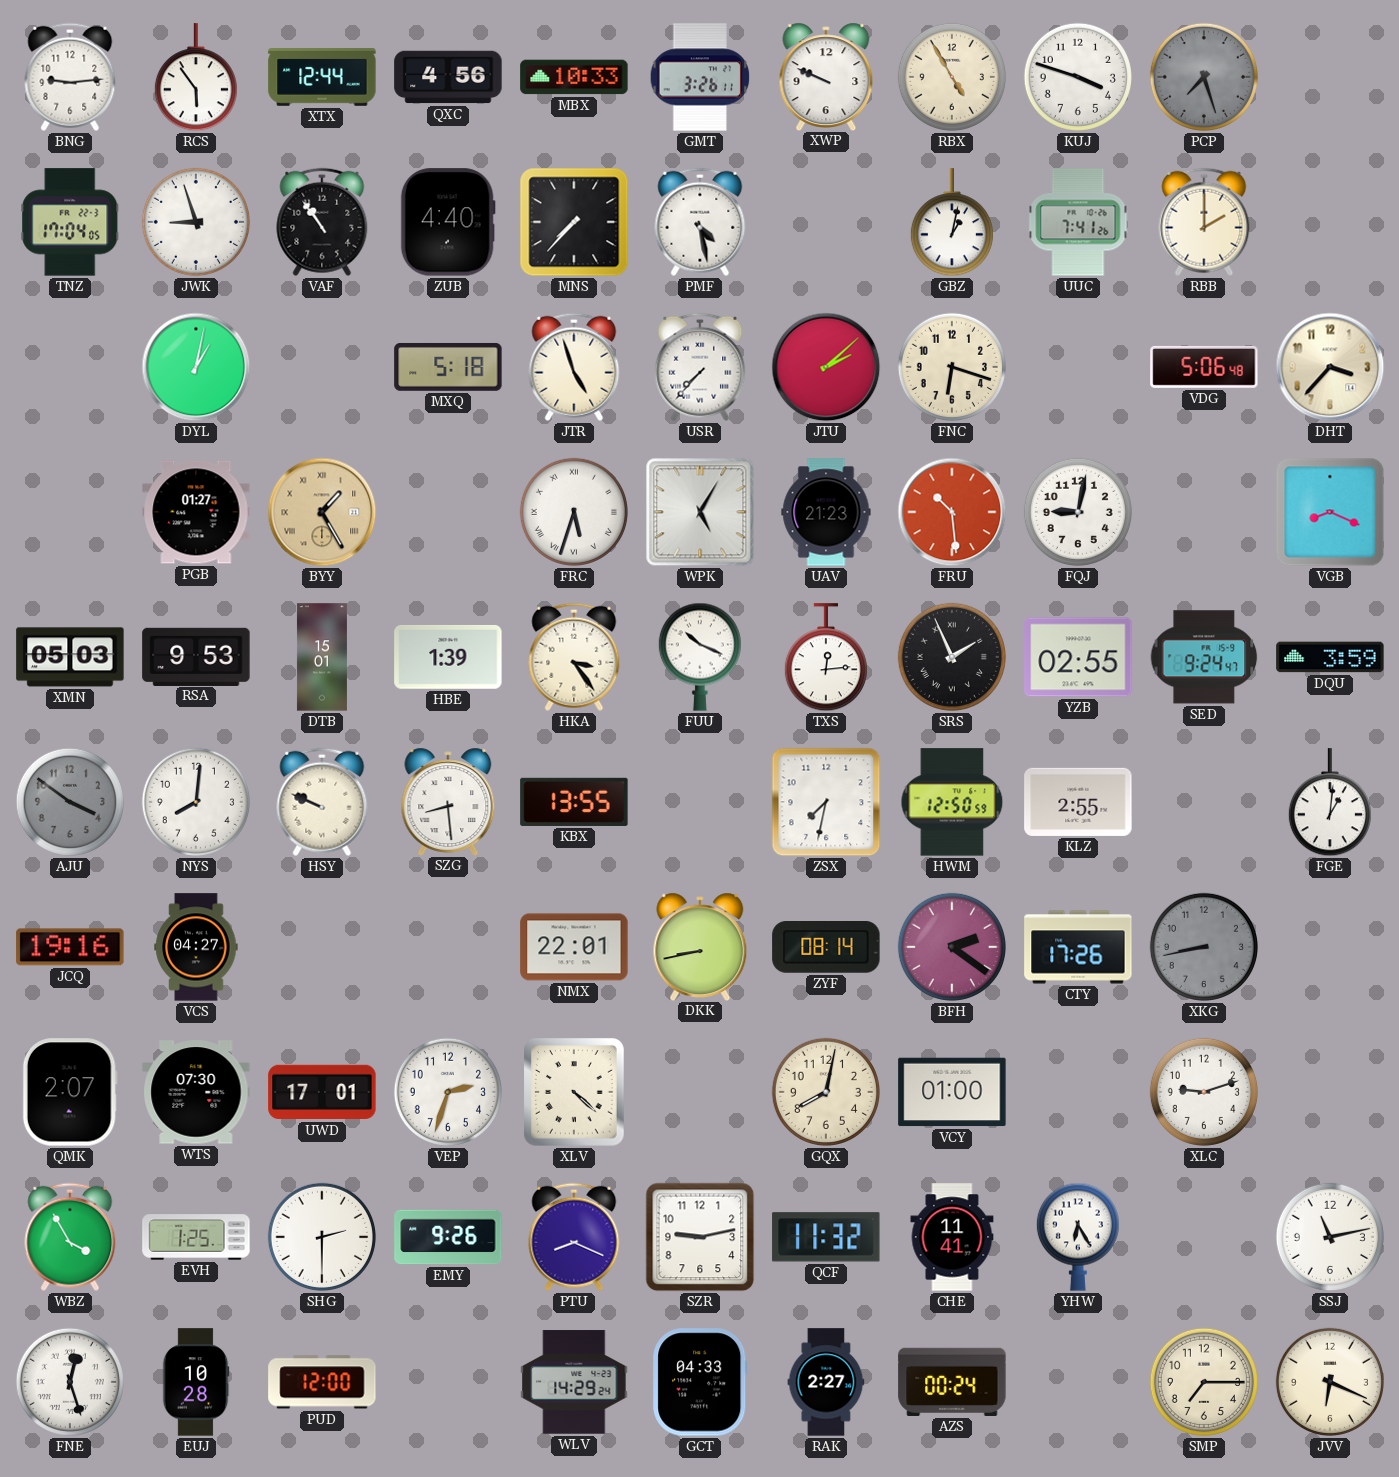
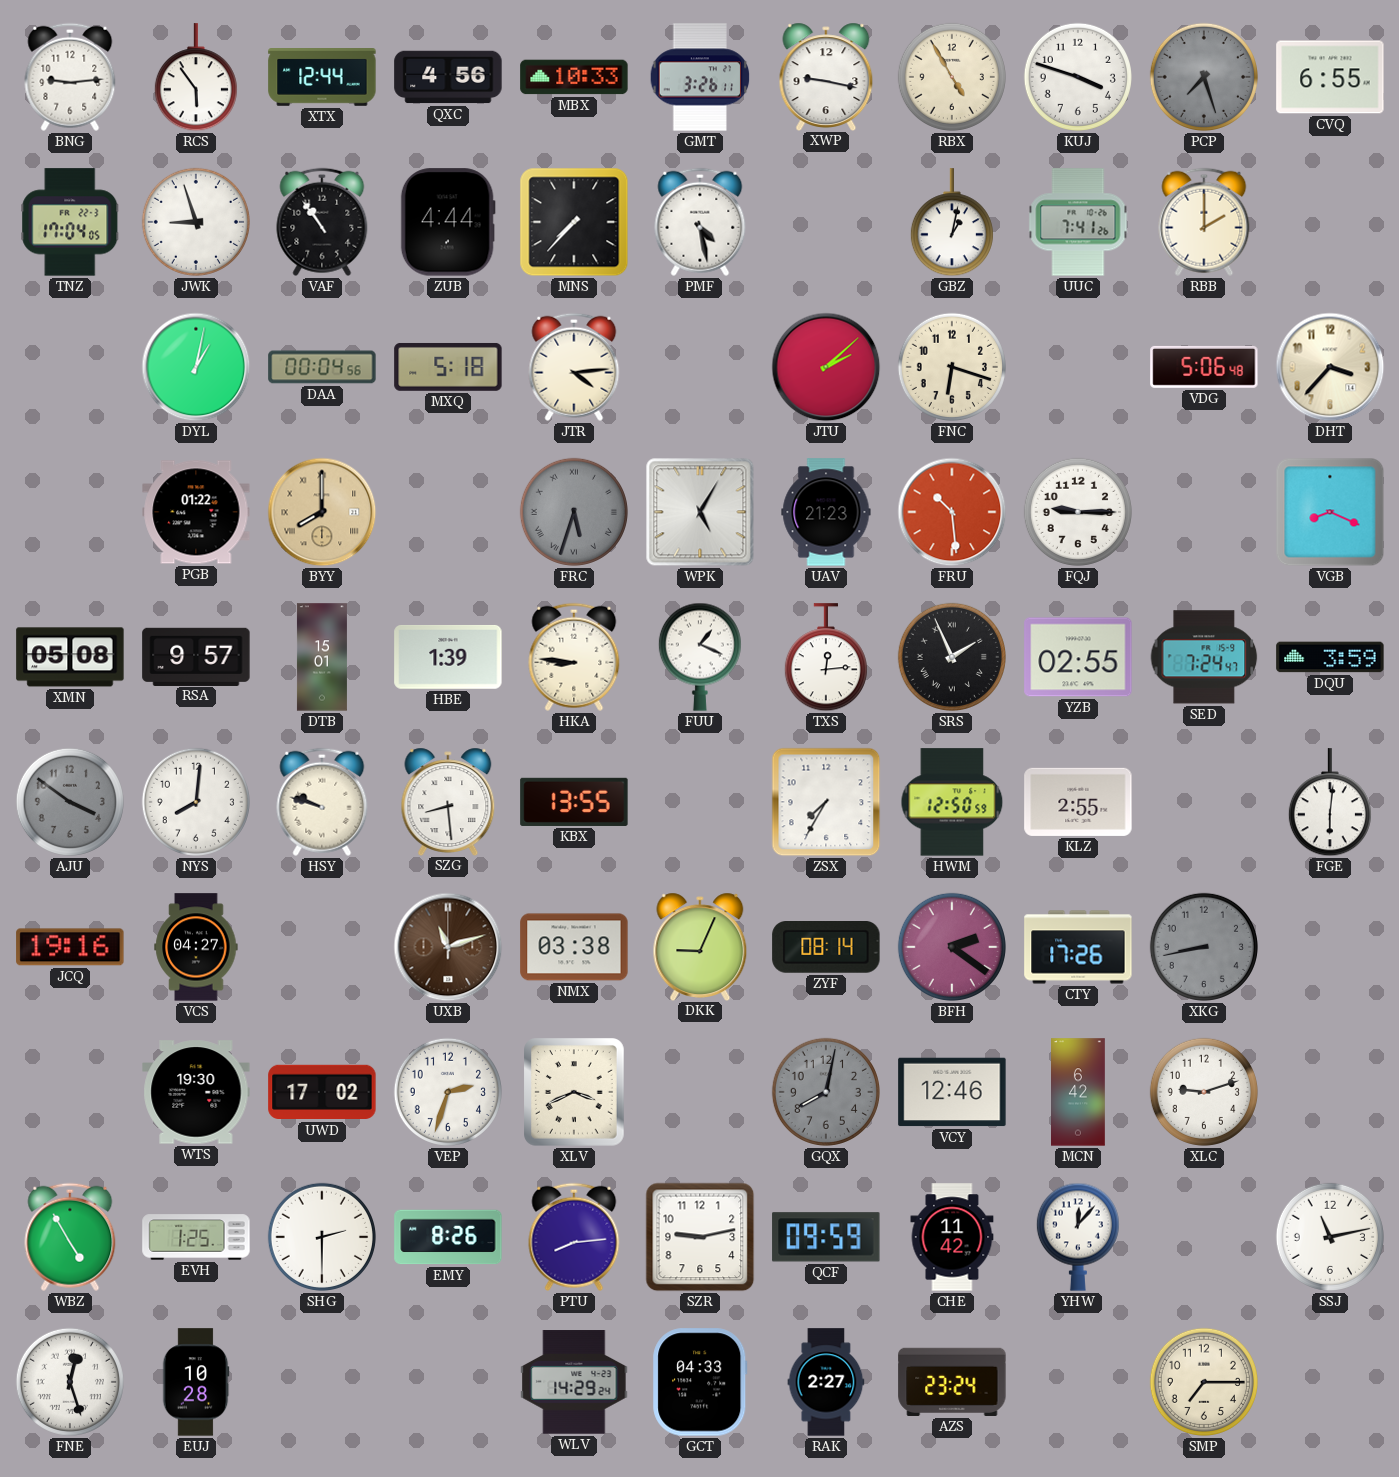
XWP: 9:49 -> 9:17
CVQ: none -> 6:55
ZUB: 4:40 -> 4:44
DAA: none -> 00:04
JTR: 4:57 -> 4:14
USR: 7:37 -> none
PGB: 01:27 -> 01:22
BYY: 1:25 -> 8:00
FRC dial: white -> grey
FQJ: 9:02 -> 9:15
XMN: 05:03 -> 05:08
RSA: 9:53 -> 9:57
HKA: 3:24 -> 8:46
FUU: 10:19 -> 1:19
SED: 9:24 -> 7:24
HSY: 9:49 -> 9:48
ZSX: 7:32 -> 7:35
FGE: 1:01 -> 6:01
UXB: none -> 11:12
NMX: 22:01 -> 03:38
DKK: 8:43 -> 9:04
QMK: 2:07 -> none
WTS: 07:30 -> 19:30
UWD: 17:01 -> 17:02
XLV: 4:22 -> 3:41
GQX dial: cream -> grey
VCY: 01:00 -> 12:46
MCN: none -> 6:42
WBZ: 3:55 -> 4:55
EMY: 9:26 -> 8:26
PTU: 8:19 -> 8:14
QCF: 11:32 -> 09:59
CHE: 11:41 -> 11:42
YHW: 6:25 -> 12:07
PUD: 12:00 -> none
AZS: 00:24 -> 23:24
JVV: 6:19 -> none
